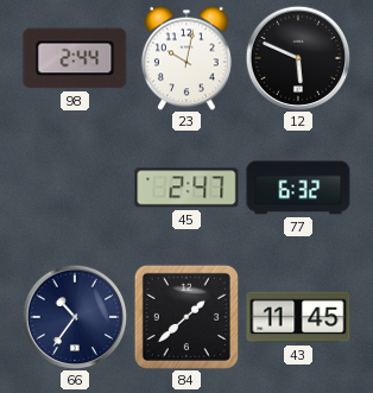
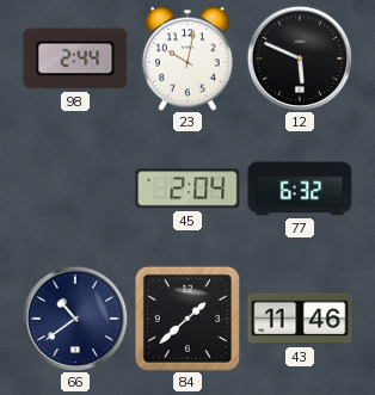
45: 2:47 -> 2:04
66: 10:36 -> 10:39
43: 11:45 -> 11:46
